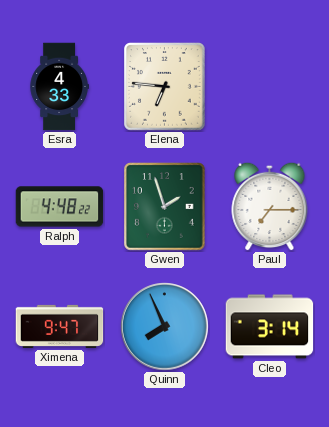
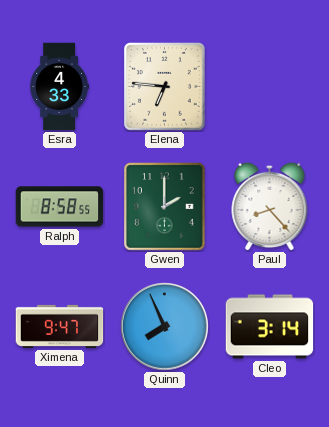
Ralph: 4:48 -> 8:58
Gwen: 1:57 -> 2:00
Paul: 7:15 -> 8:23
